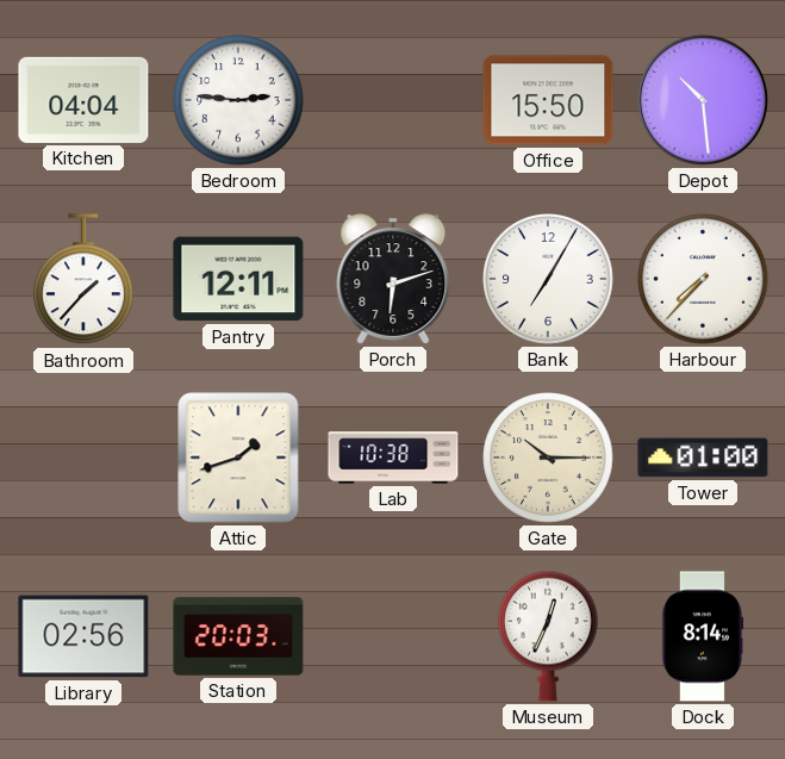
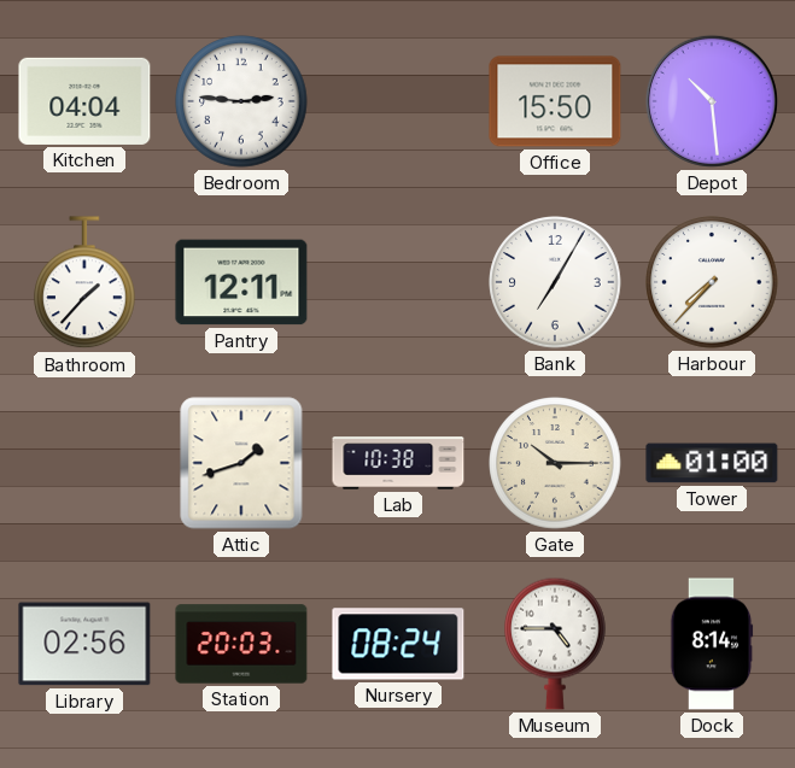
Porch: 6:12 -> none
Nursery: none -> 08:24
Museum: 12:34 -> 4:45
